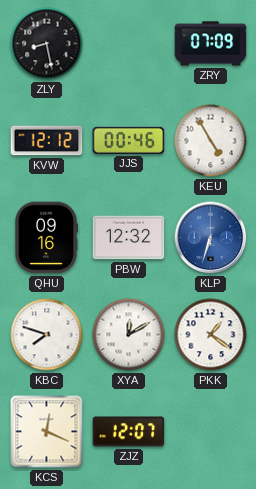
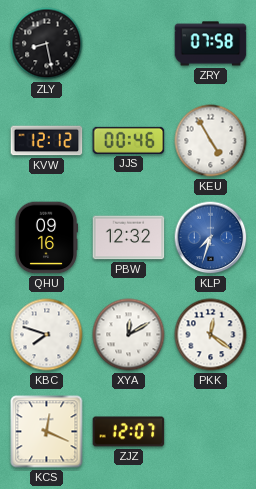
ZRY: 07:09 -> 07:58
KLP: 6:33 -> 7:33
PKK: 1:21 -> 12:21
